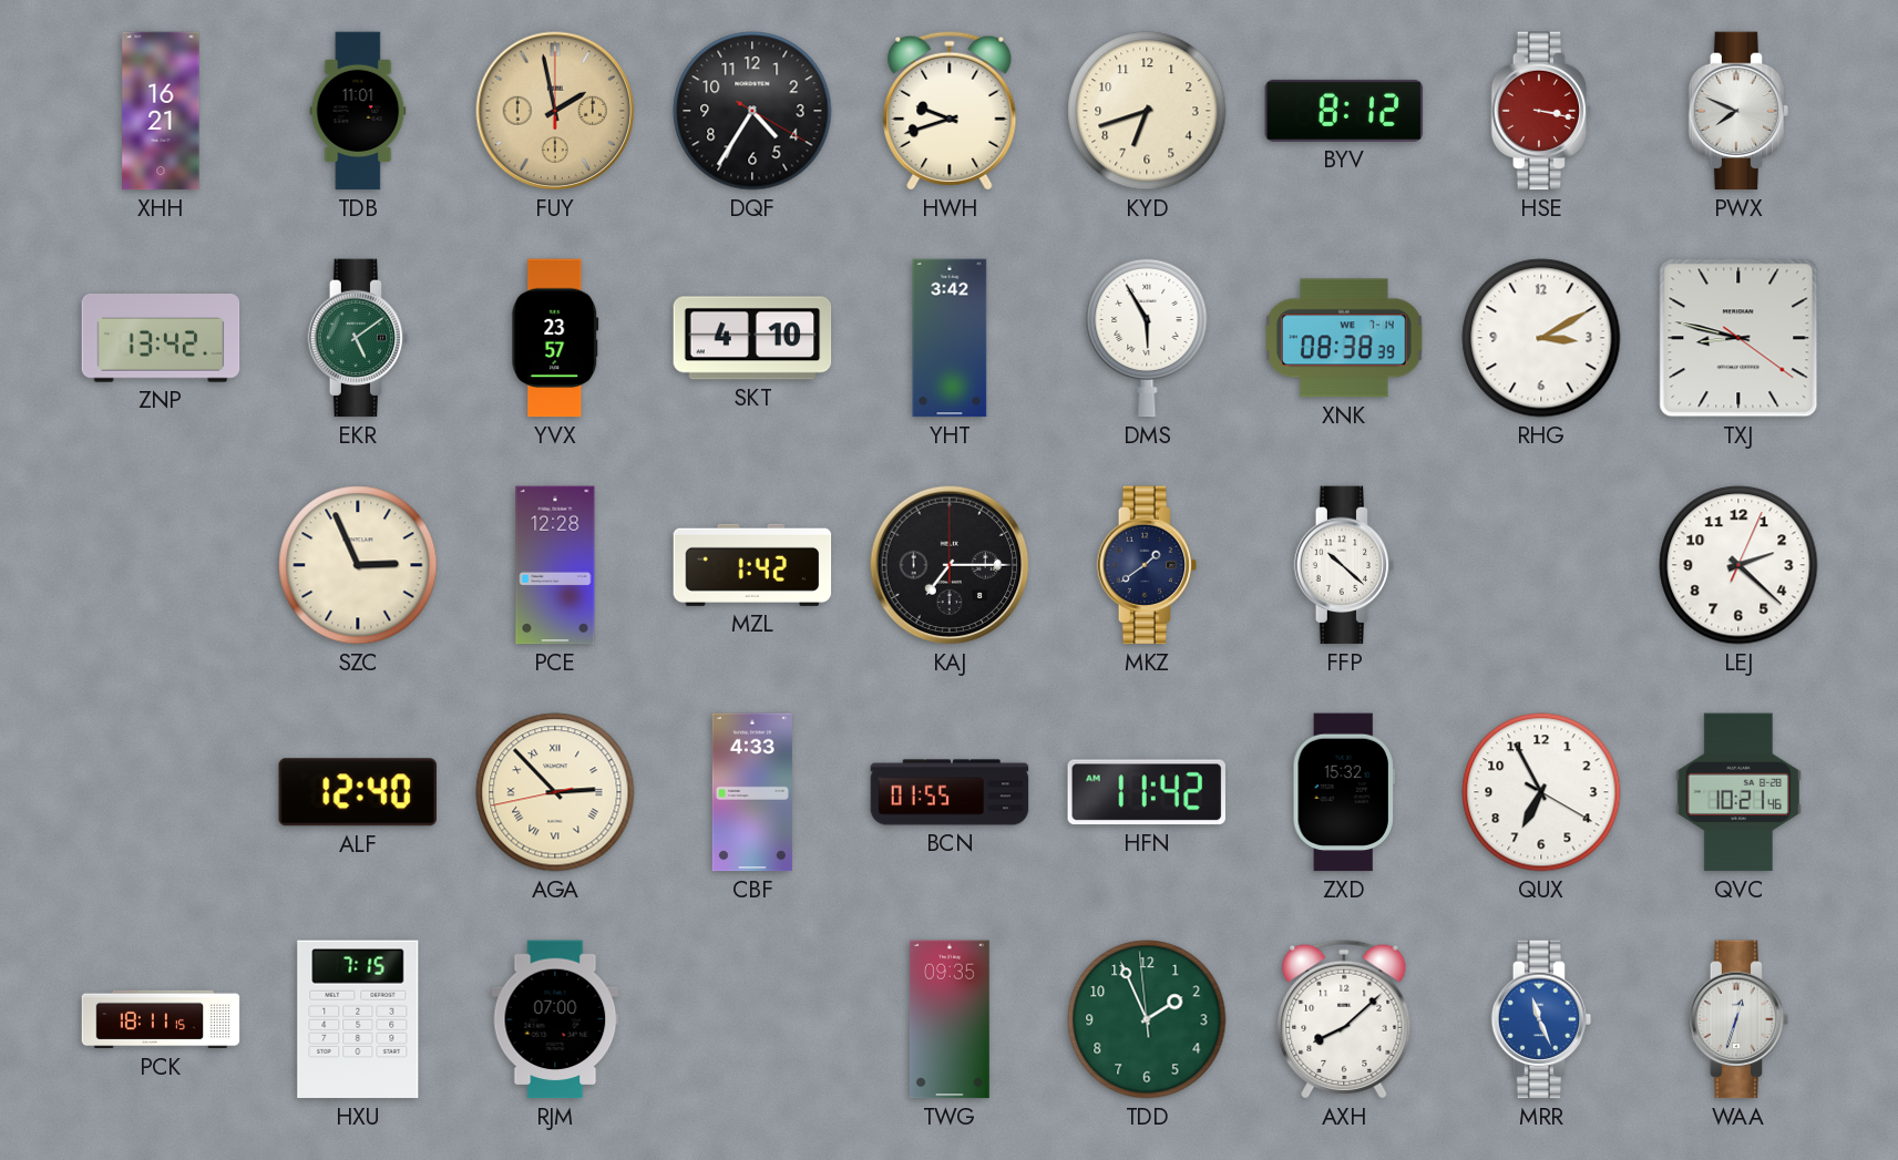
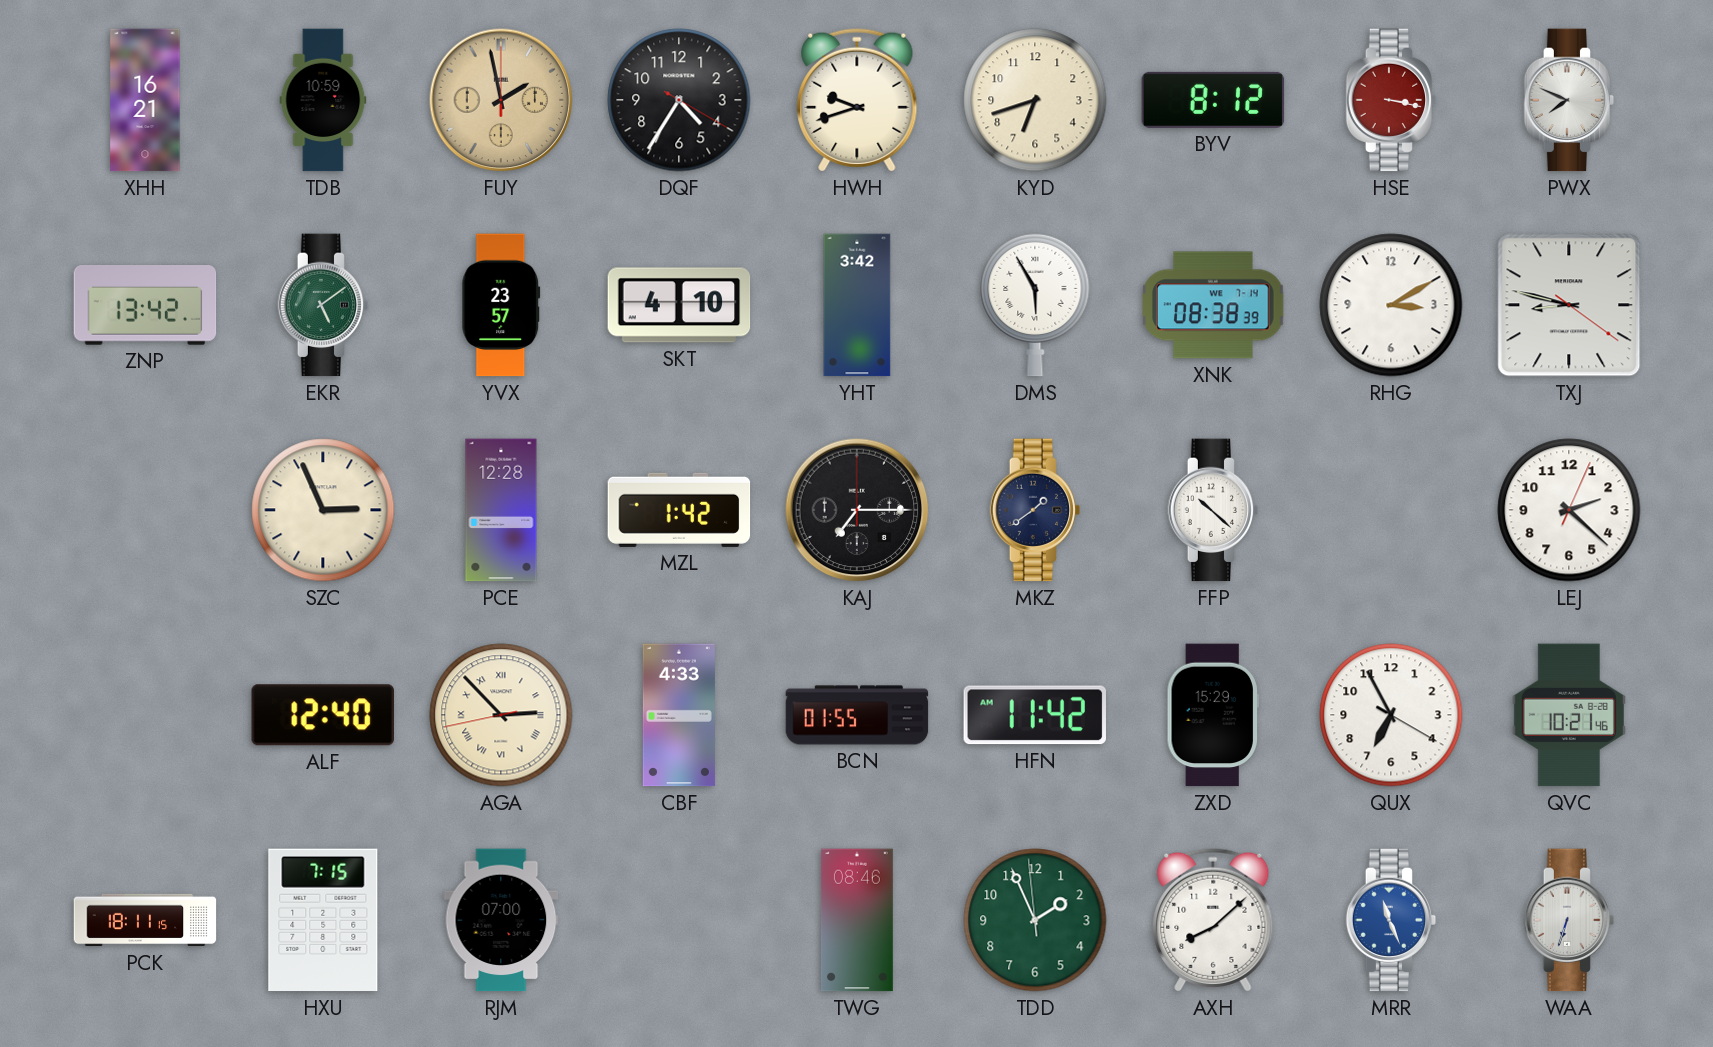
TDB: 11:01 -> 10:59
ZXD: 15:32 -> 15:29
TWG: 09:35 -> 08:46
WAA: 12:33 -> 6:33
